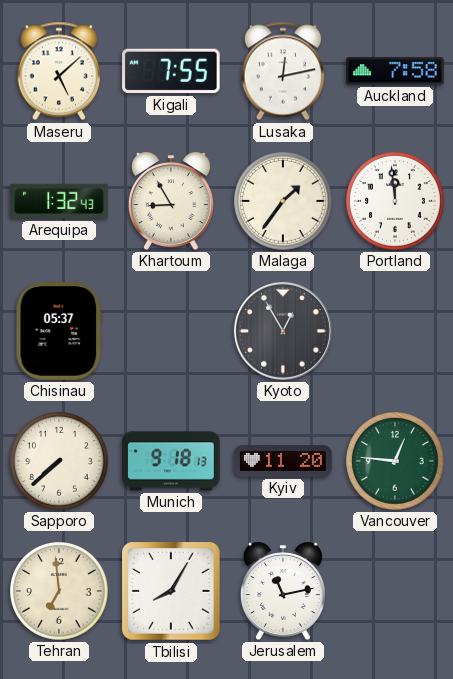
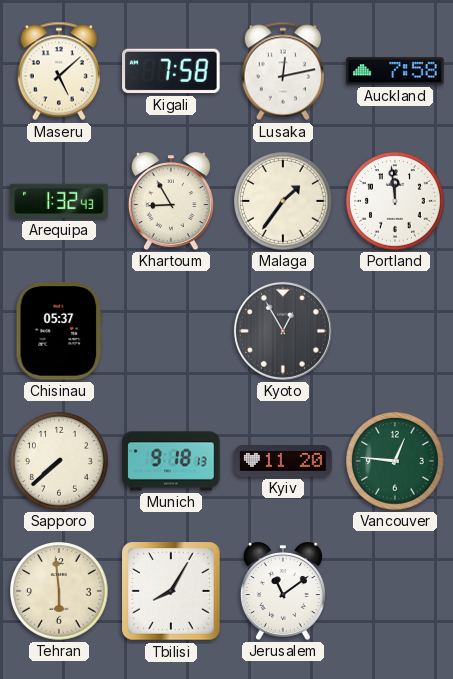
Kigali: 7:55 -> 7:58
Tehran: 6:59 -> 5:59
Jerusalem: 11:13 -> 11:09
